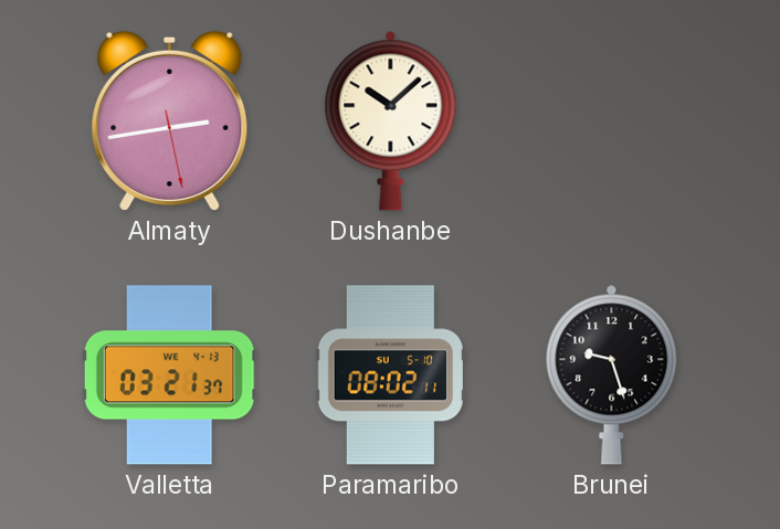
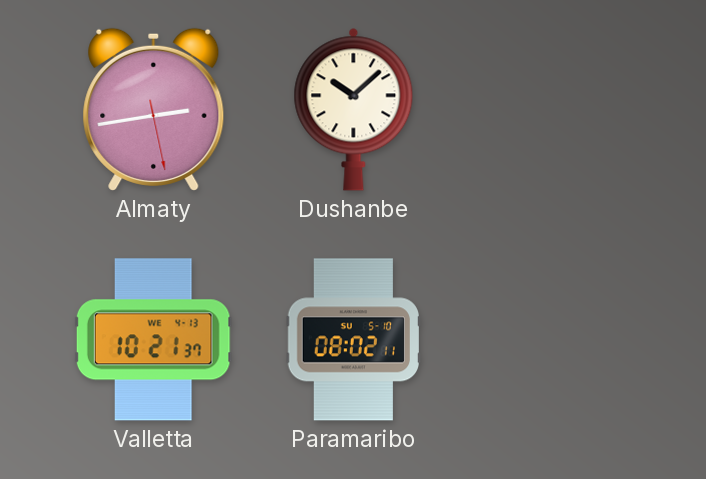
Valletta: 03:21 -> 10:21
Brunei: 9:27 -> none
